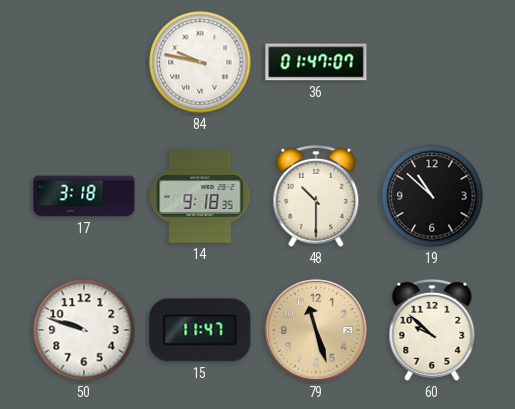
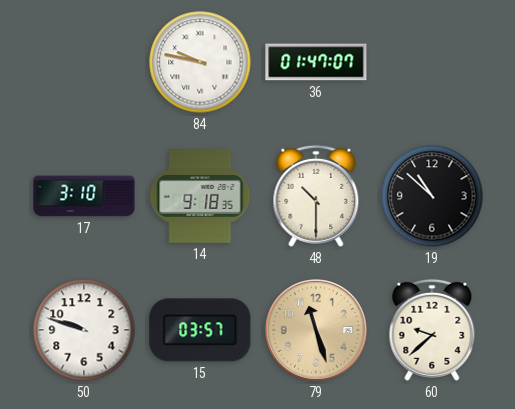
17: 3:18 -> 3:10
15: 11:47 -> 03:57
60: 9:52 -> 9:38
